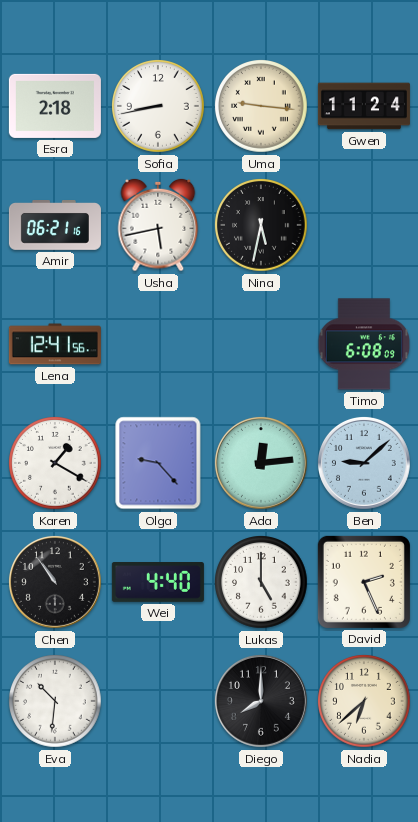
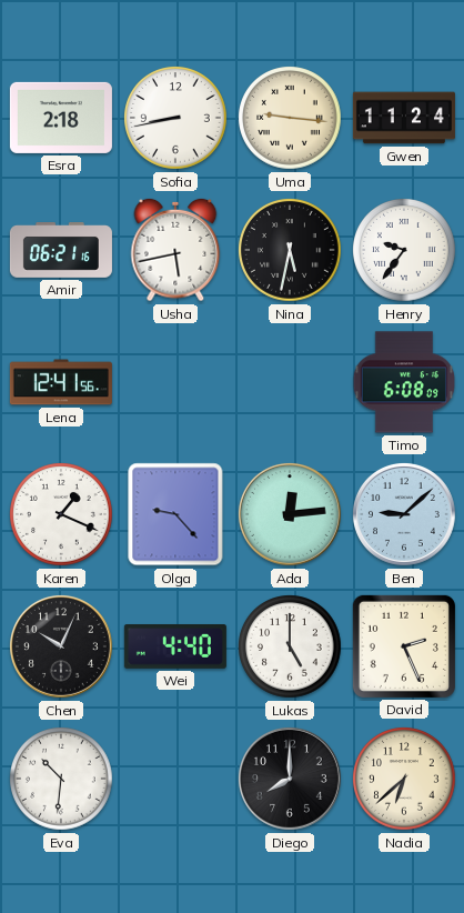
Henry: none -> 9:36
Karen: 1:20 -> 1:19
Chen: 10:54 -> 10:04
